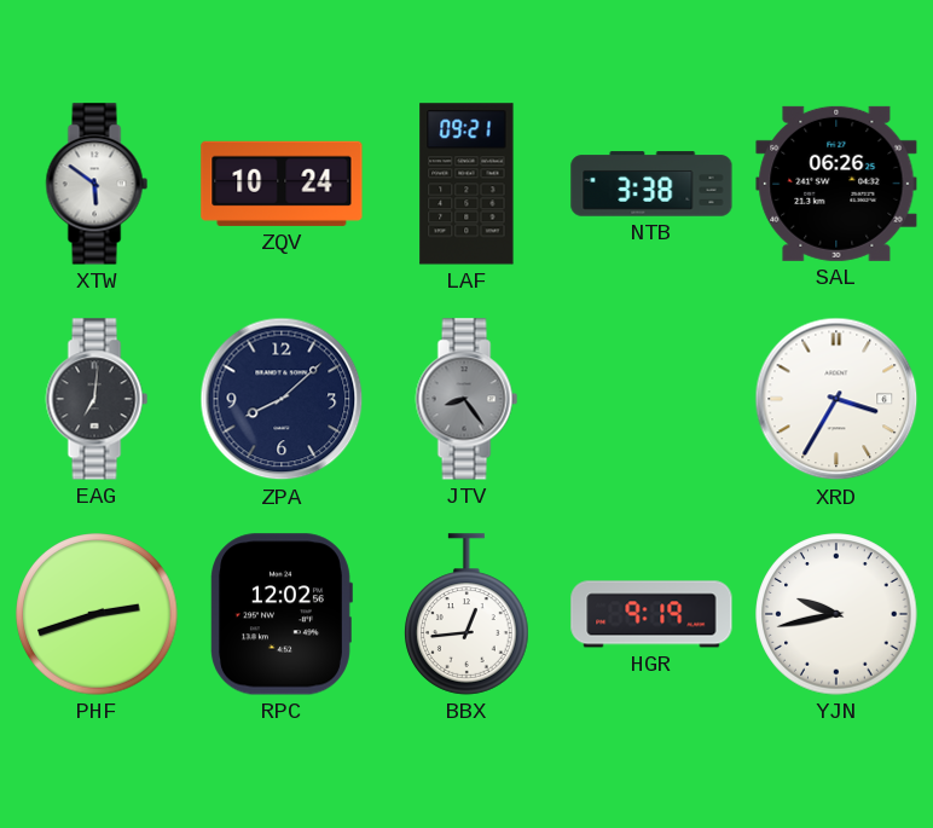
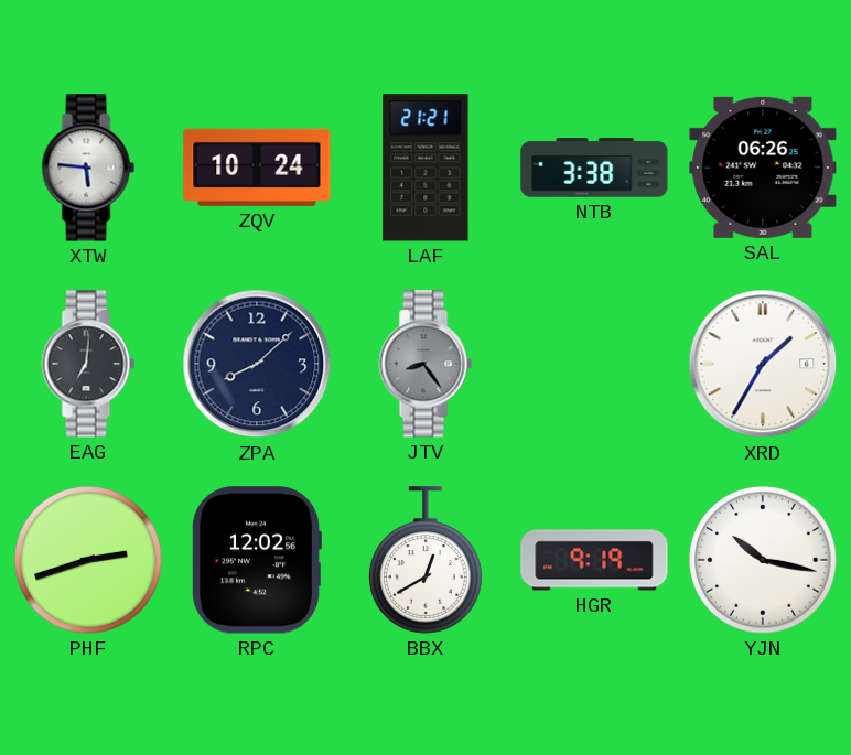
XTW: 5:51 -> 5:46
LAF: 09:21 -> 21:21
XRD: 3:35 -> 1:35
BBX: 12:44 -> 12:40
YJN: 9:43 -> 10:17
